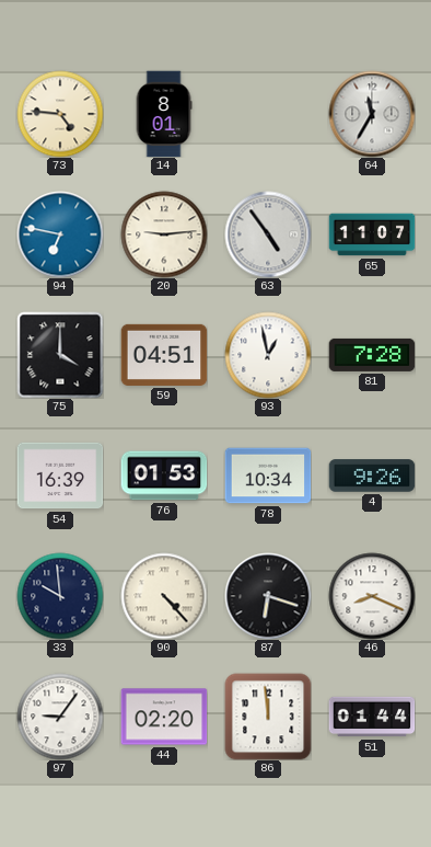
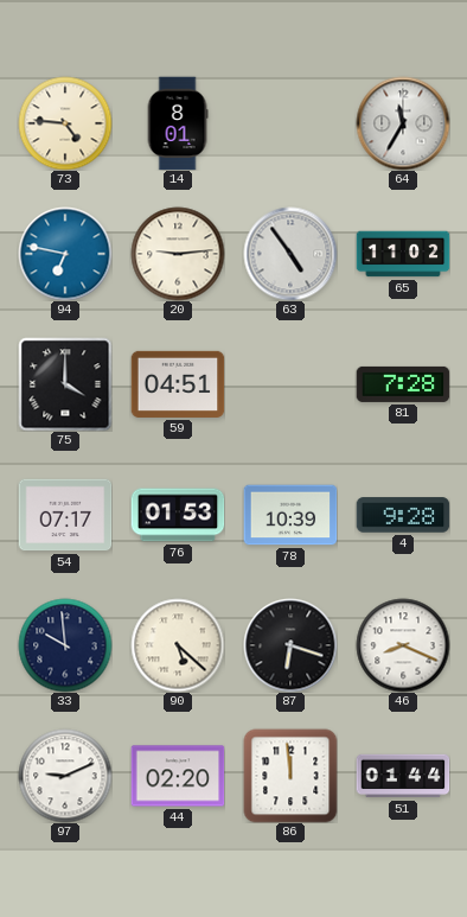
65: 11:07 -> 11:02
93: 12:58 -> none
54: 16:39 -> 07:17
78: 10:34 -> 10:39
4: 9:26 -> 9:28
90: 4:23 -> 5:22
97: 9:06 -> 9:11
